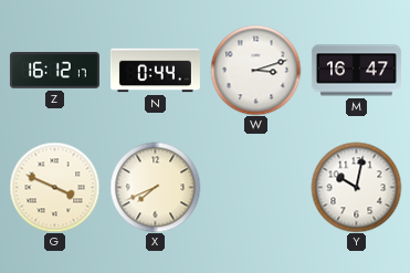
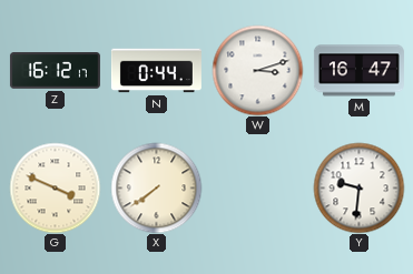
X: 7:41 -> 7:39
Y: 10:02 -> 9:31
